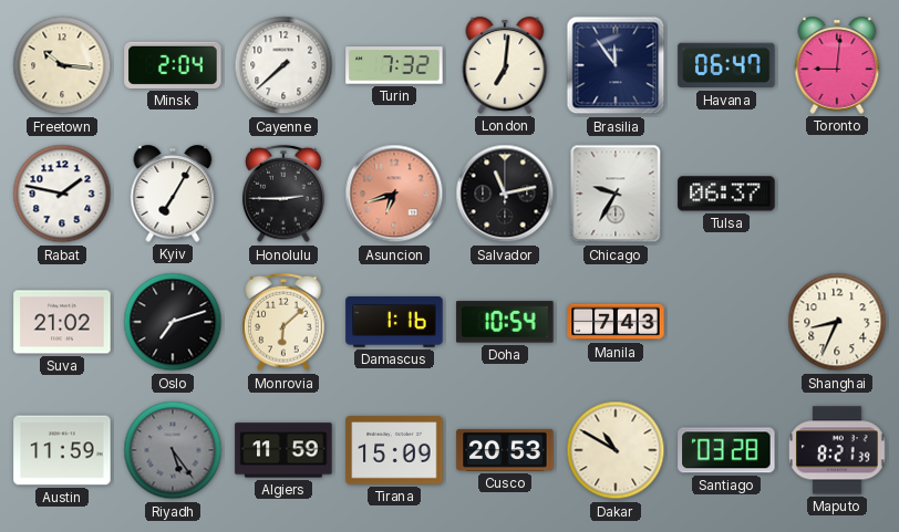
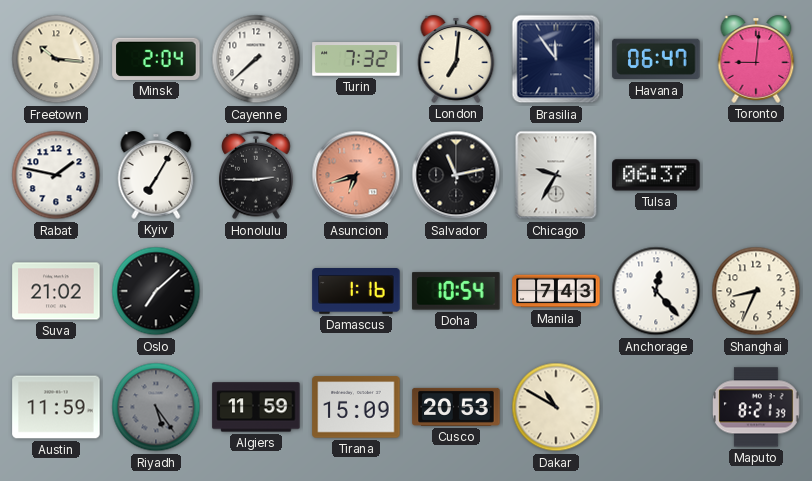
Oslo: 7:12 -> 7:08
Monrovia: 6:08 -> none
Anchorage: none -> 12:23
Santiago: 03:28 -> none
